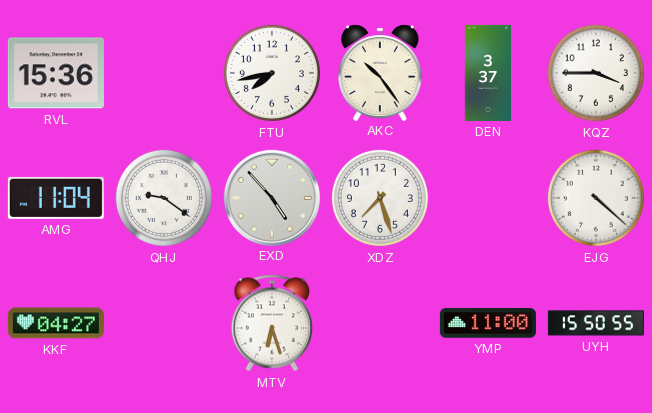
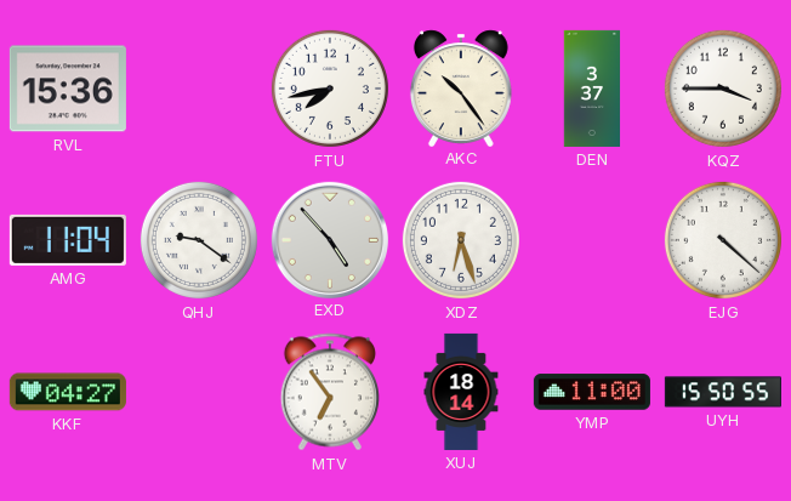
XDZ: 7:27 -> 6:27
MTV: 6:27 -> 6:54
XUJ: none -> 18:14
